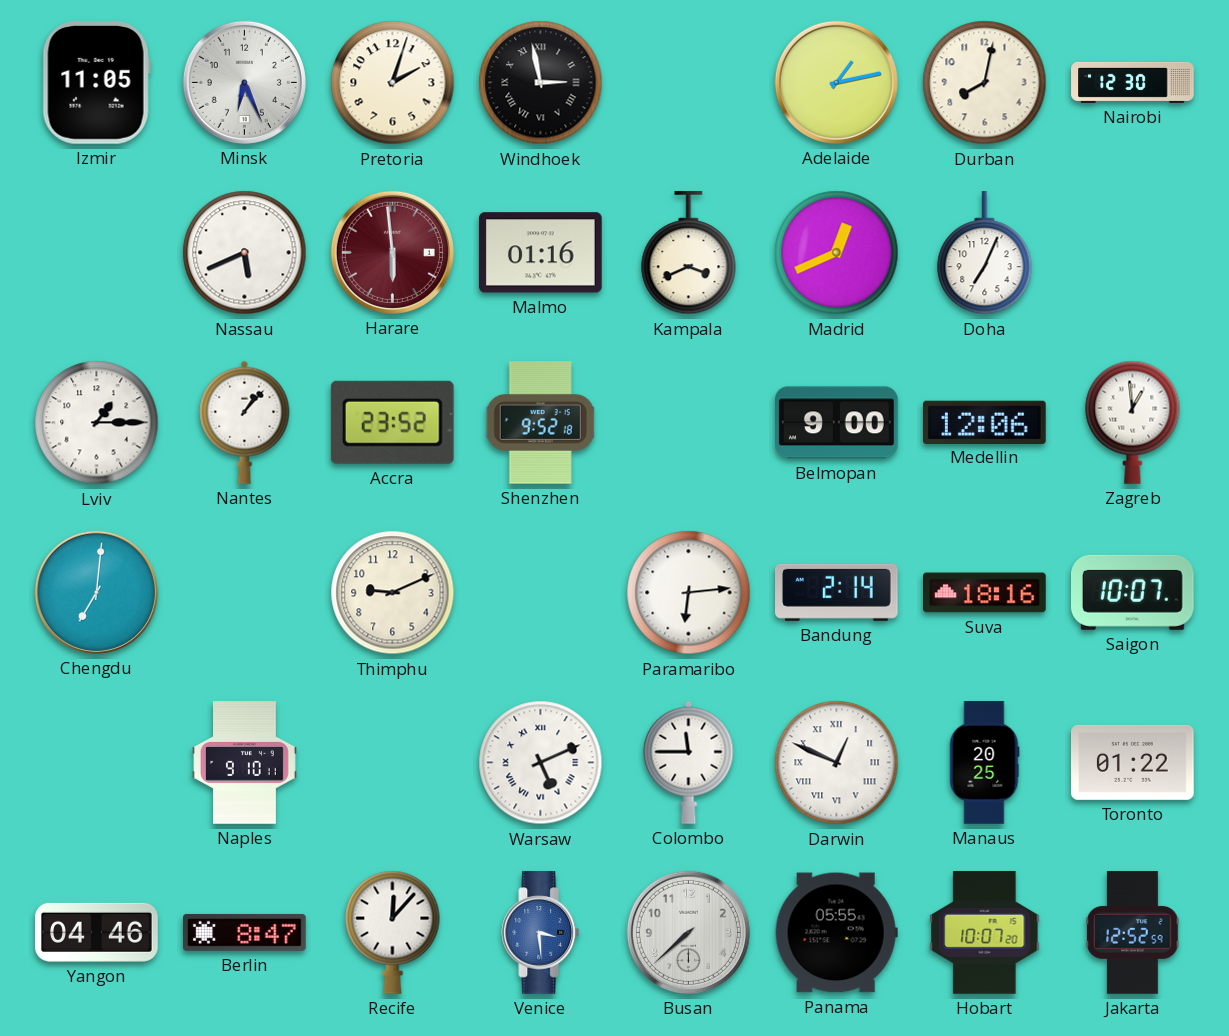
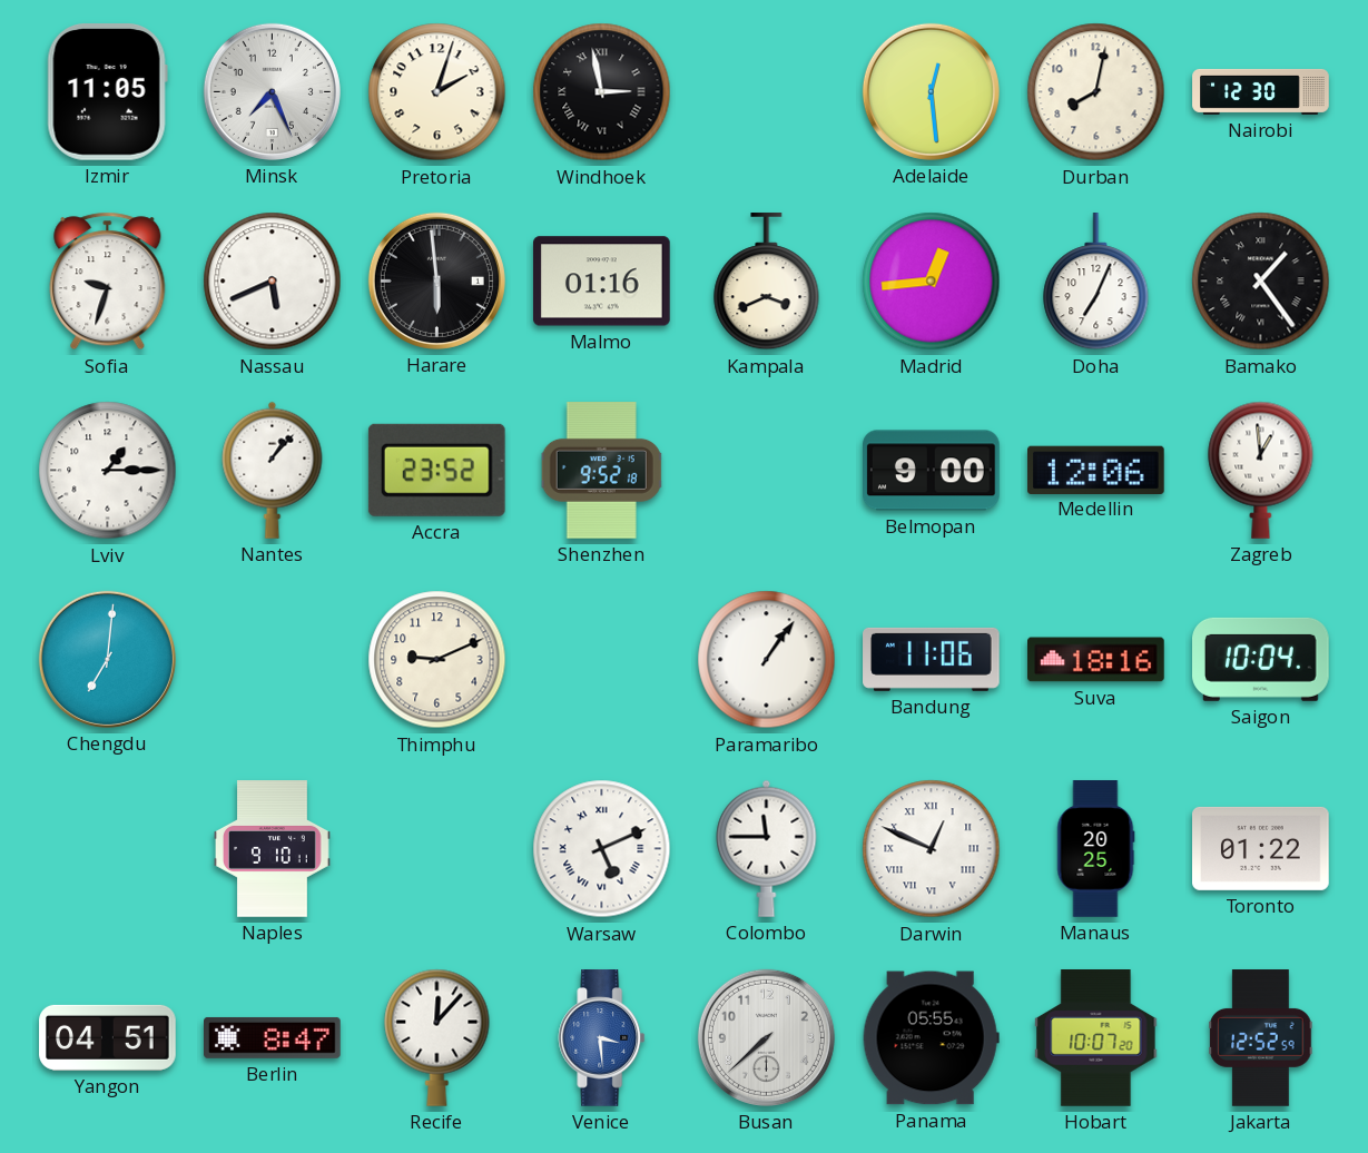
Minsk: 6:26 -> 7:26
Adelaide: 1:13 -> 12:29
Sofia: none -> 9:33
Harare dial: burgundy -> black
Madrid: 12:41 -> 12:44
Bamako: none -> 1:24
Paramaribo: 6:14 -> 1:06
Bandung: 2:14 -> 11:06
Saigon: 10:07 -> 10:04
Yangon: 04:46 -> 04:51
